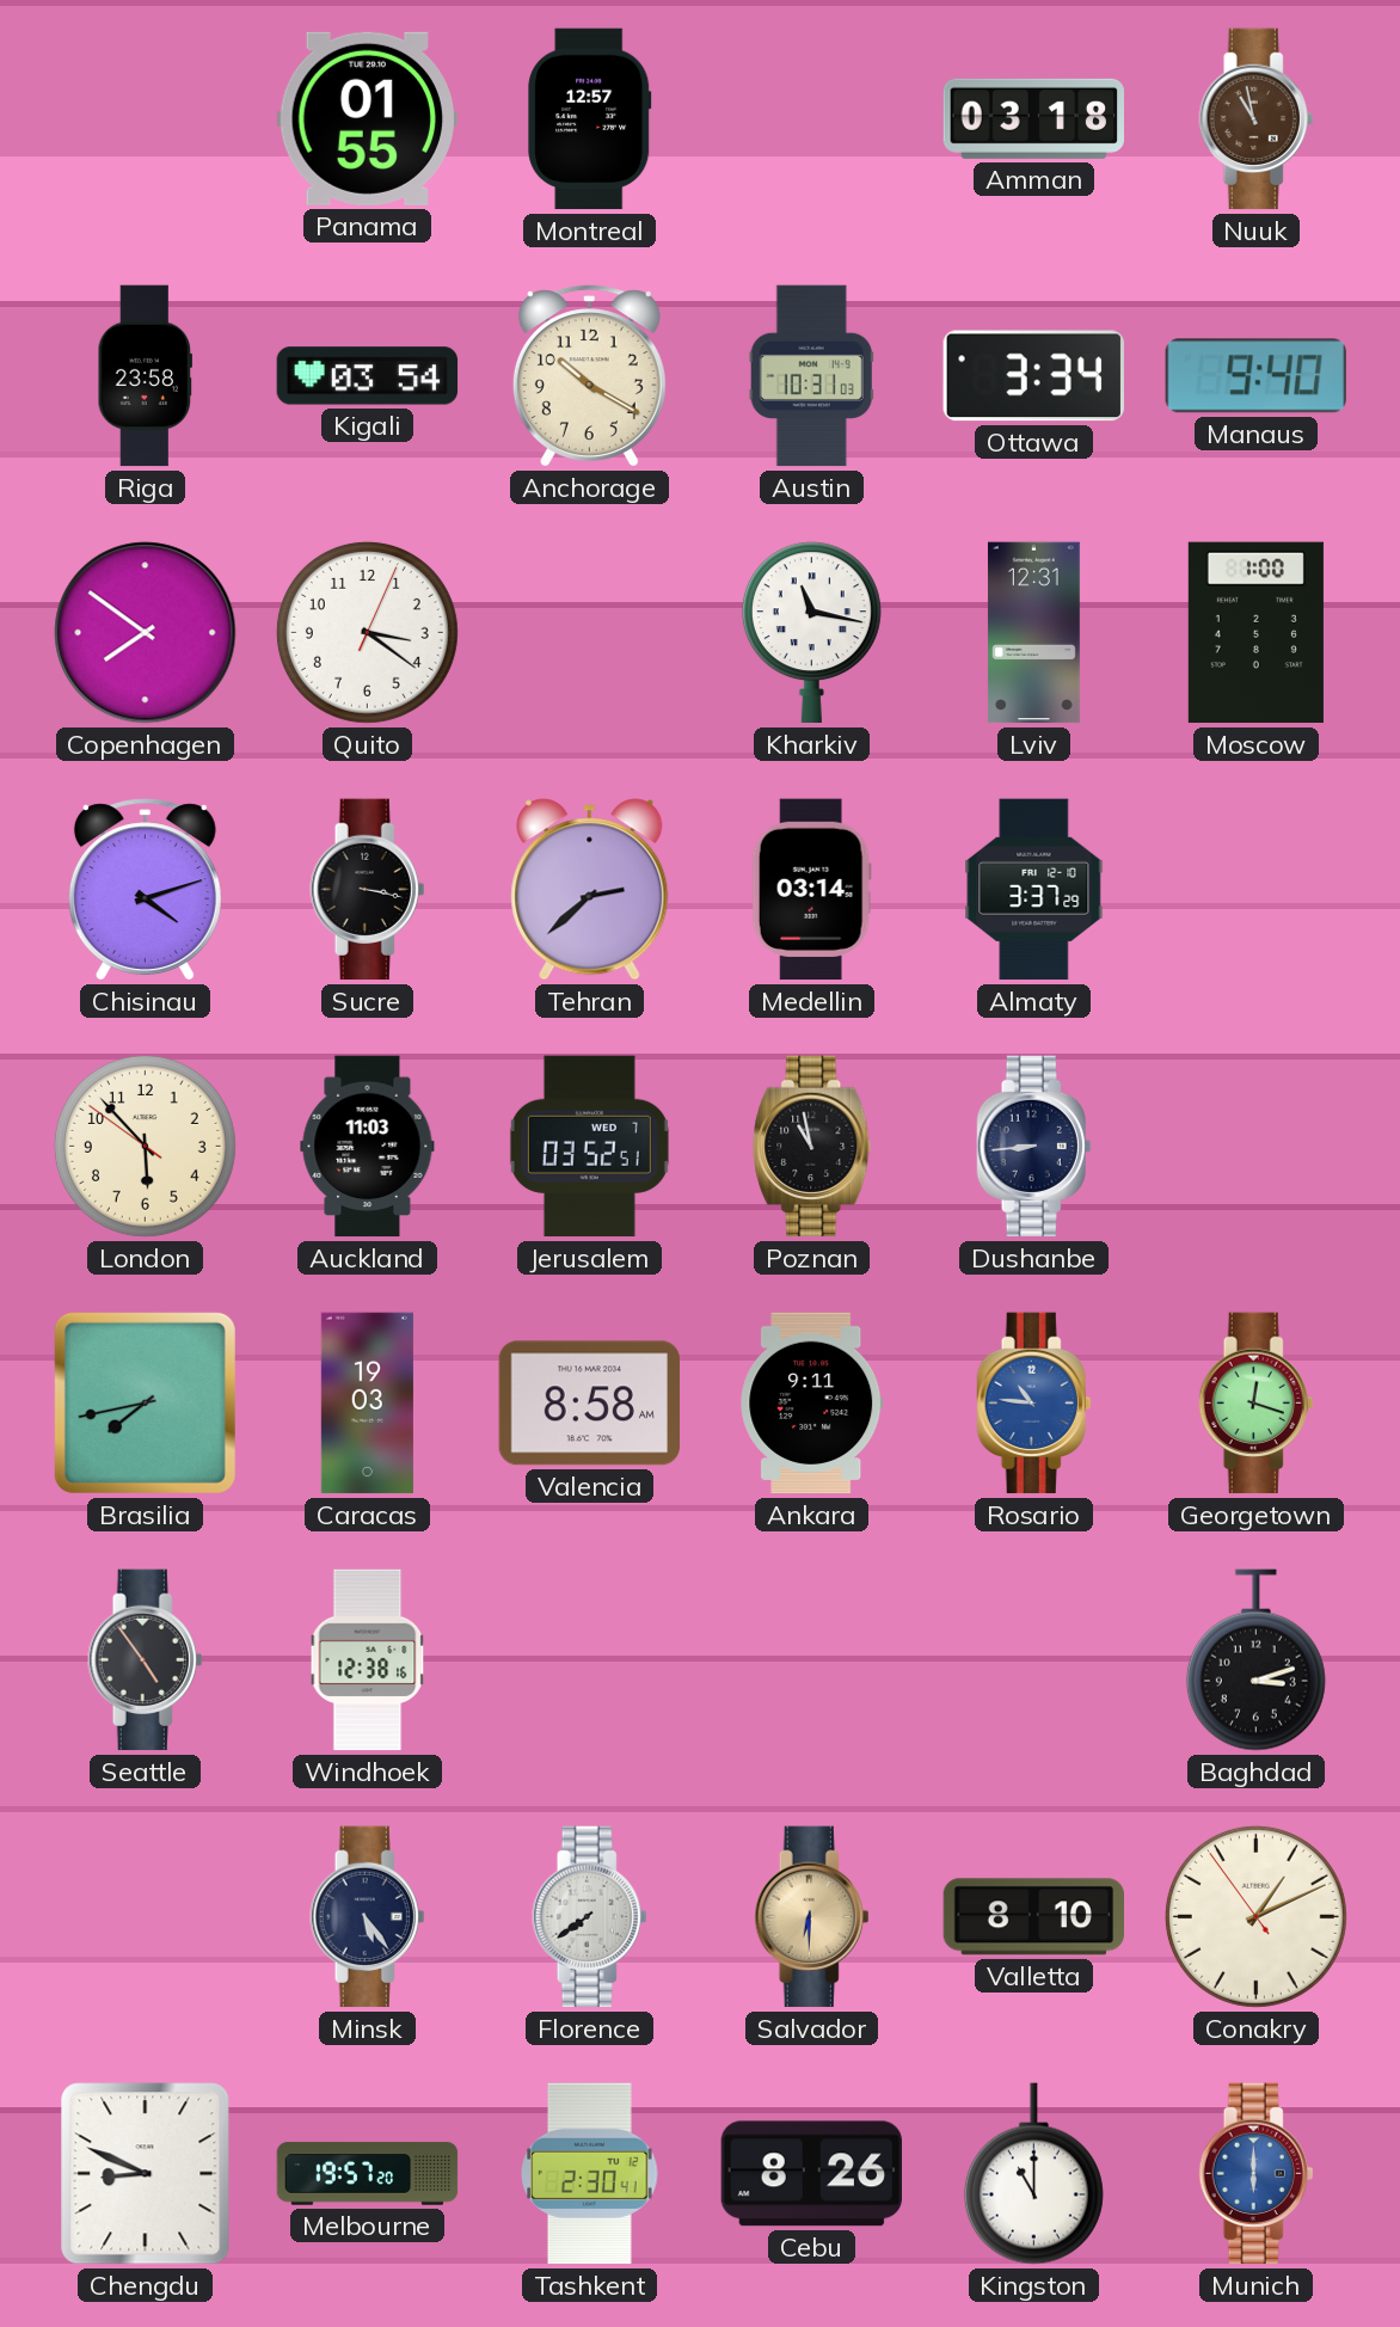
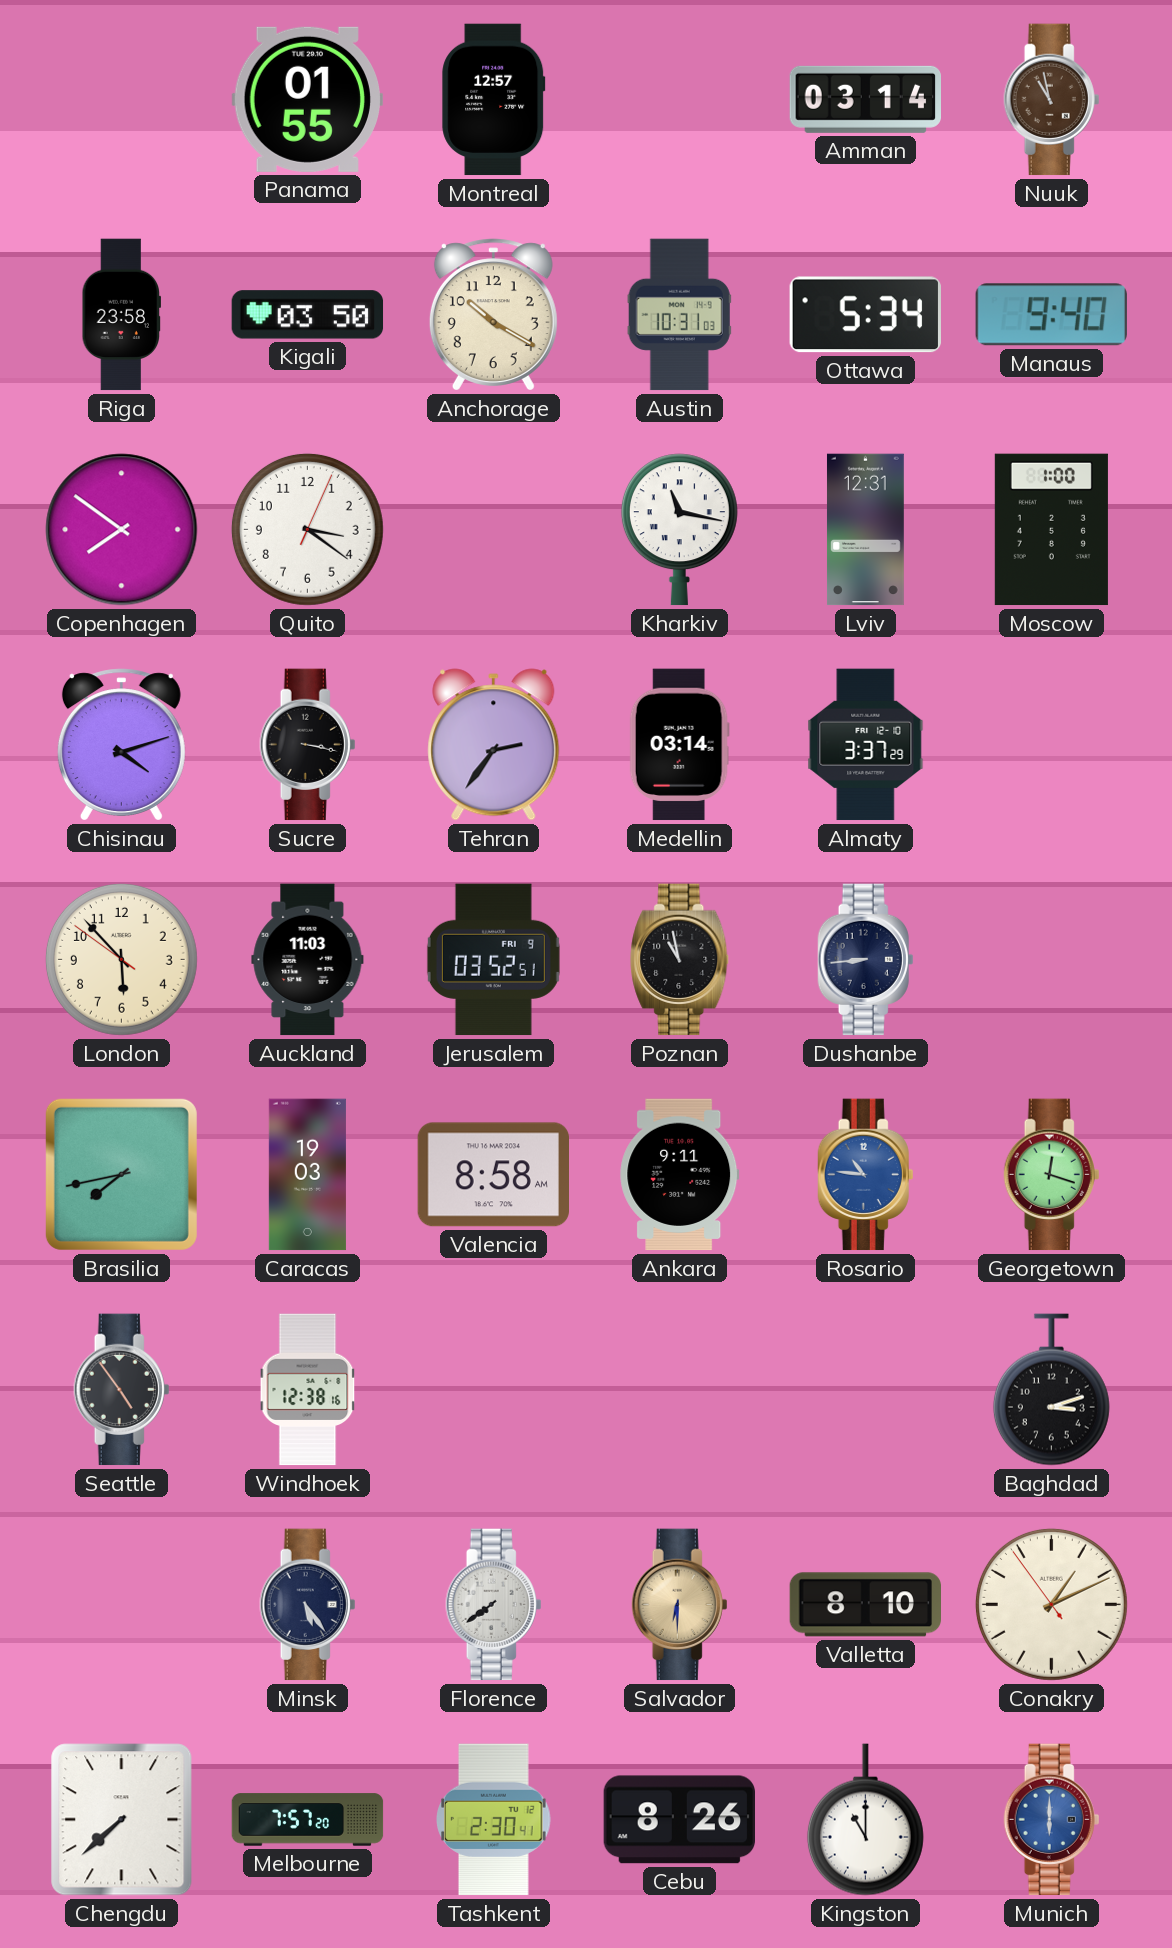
Amman: 03:18 -> 03:14
Kigali: 03:54 -> 03:50
Ottawa: 3:34 -> 5:34
Tehran: 2:38 -> 2:36
Jerusalem date: WED 7 -> FRI 9
Chengdu: 8:49 -> 7:38
Melbourne: 19:57 -> 7:57
